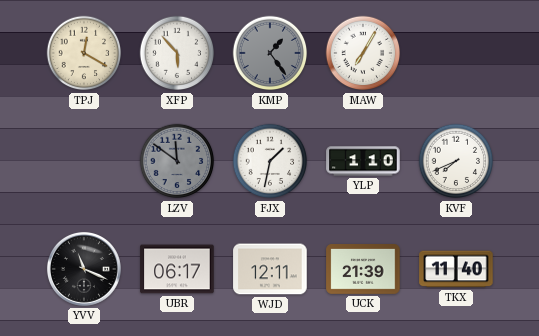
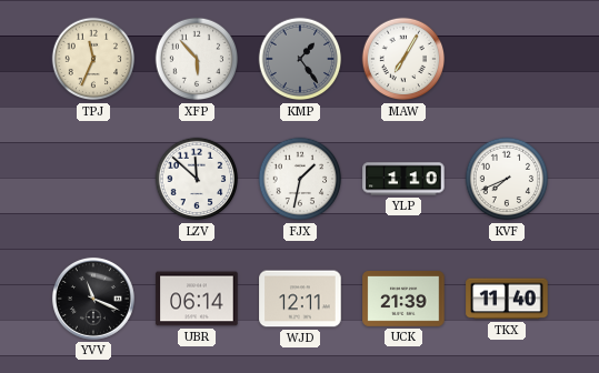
TPJ: 12:20 -> 11:34
LZV: 11:51 -> 11:52
LZV dial: grey -> white
UBR: 06:17 -> 06:14
